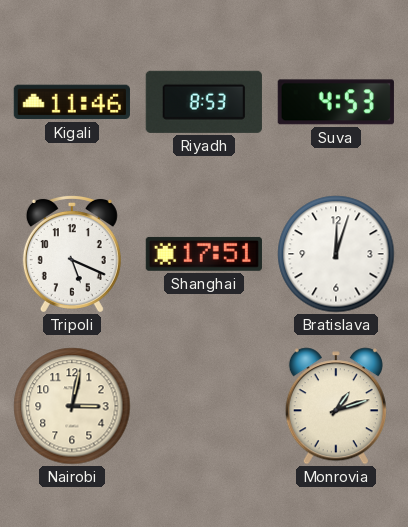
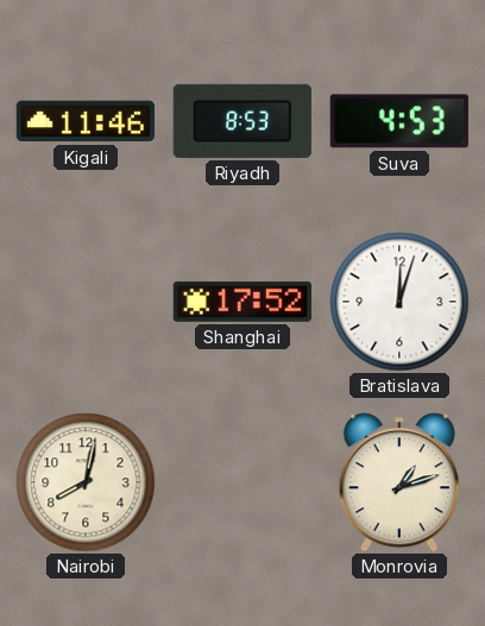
Tripoli: 5:19 -> none
Shanghai: 17:51 -> 17:52
Nairobi: 3:02 -> 8:02
